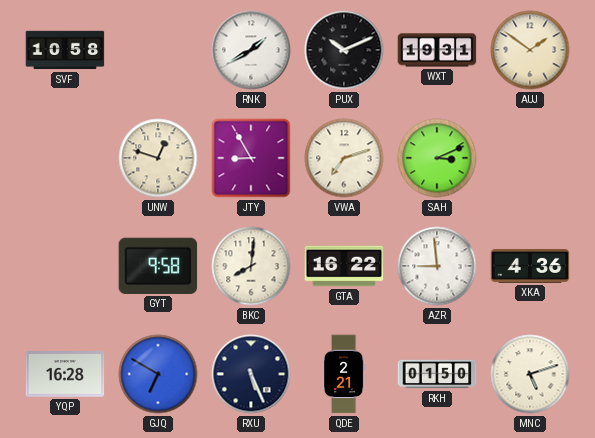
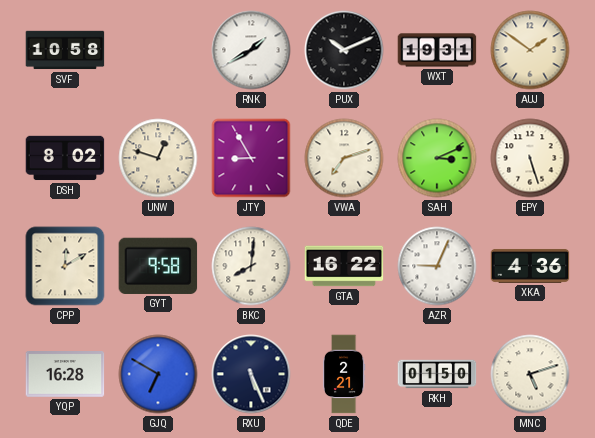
DSH: none -> 8:02
EPY: none -> 5:27
CPP: none -> 12:10
AZR: 8:59 -> 9:04
